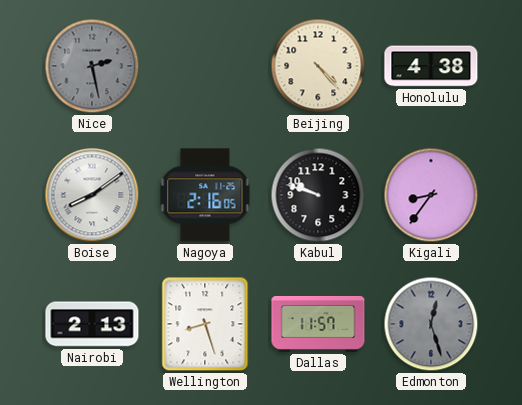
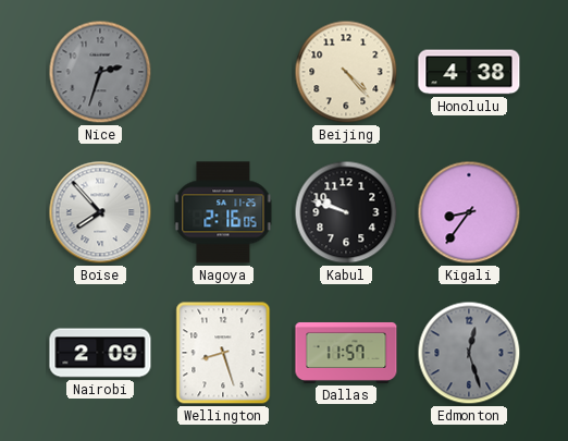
Nice: 2:28 -> 2:33
Boise: 8:09 -> 7:53
Nairobi: 2:13 -> 2:09
